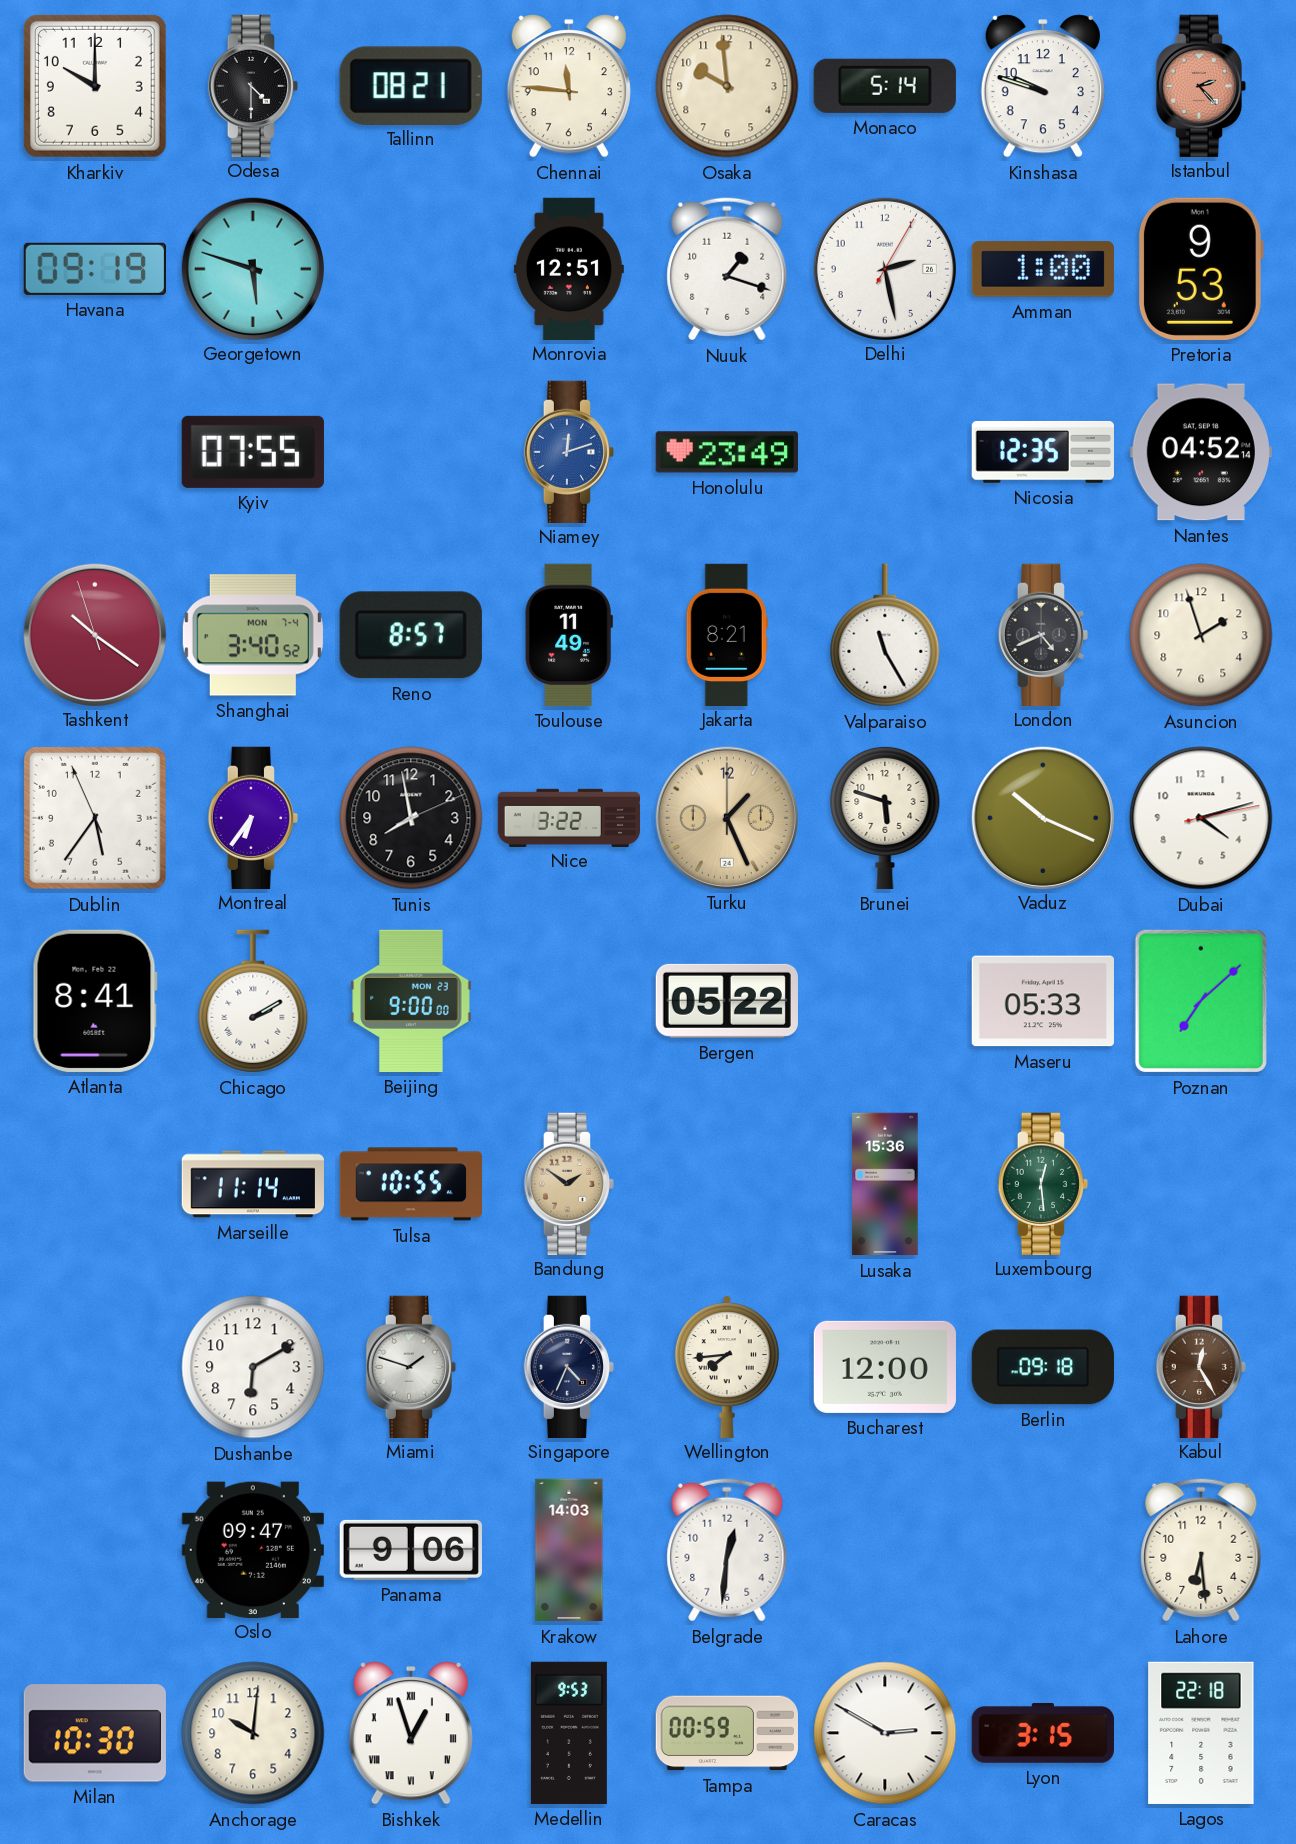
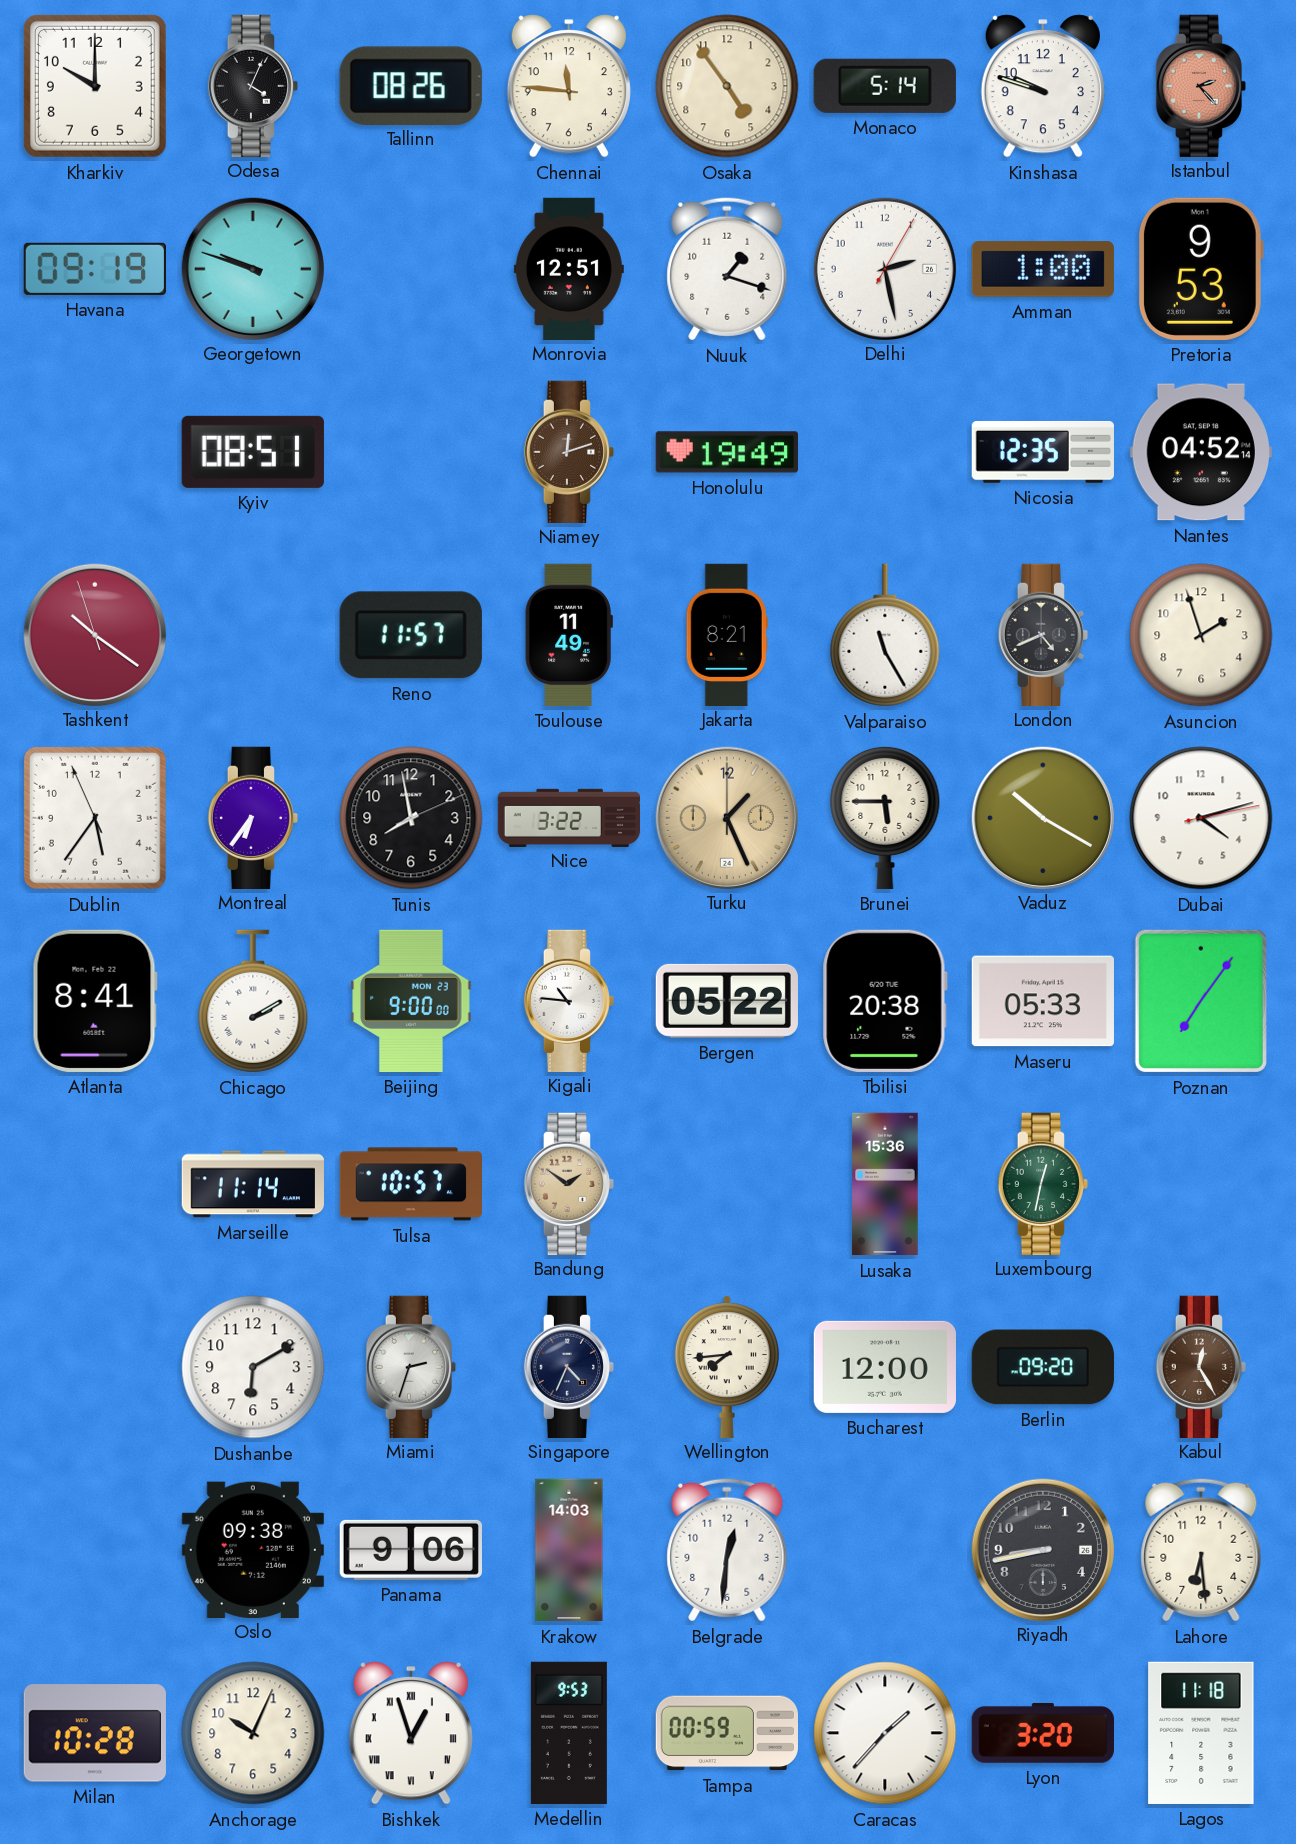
Odesa: 4:30 -> 4:04
Tallinn: 08:21 -> 08:26
Osaka: 9:59 -> 4:54
Georgetown: 5:48 -> 9:48
Kyiv: 07:55 -> 08:51
Niamey dial: blue -> brown
Honolulu: 23:49 -> 19:49
Shanghai: 3:40 -> none
Reno: 8:57 -> 11:57
Brunei: 5:48 -> 5:45
Vaduz: 10:19 -> 10:20
Kigali: none -> 10:46
Tbilisi: none -> 20:38
Poznan: 7:08 -> 7:06
Tulsa: 10:55 -> 10:57
Luxembourg: 12:29 -> 12:32
Miami: 1:48 -> 2:33
Berlin: 09:18 -> 09:20
Oslo: 09:47 -> 09:38
Riyadh: none -> 8:43
Milan: 10:30 -> 10:28
Anchorage: 10:01 -> 10:04
Caracas: 2:50 -> 1:37
Lyon: 3:15 -> 3:20
Lagos: 22:18 -> 11:18
